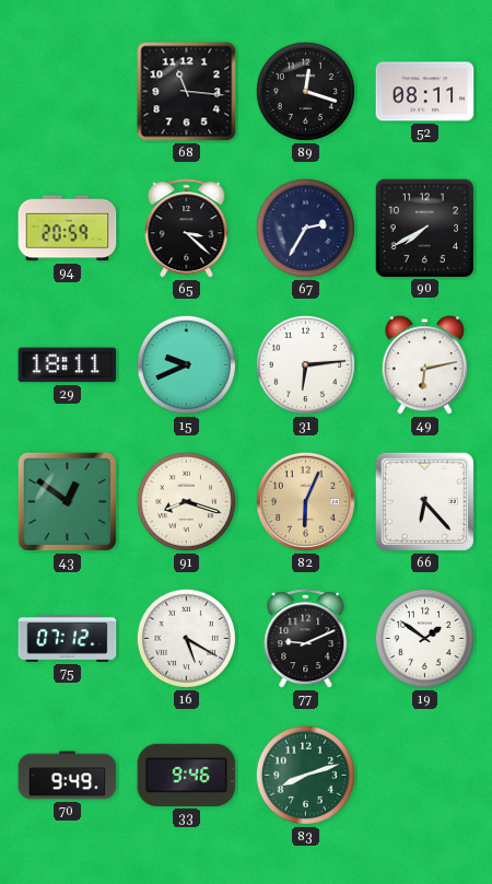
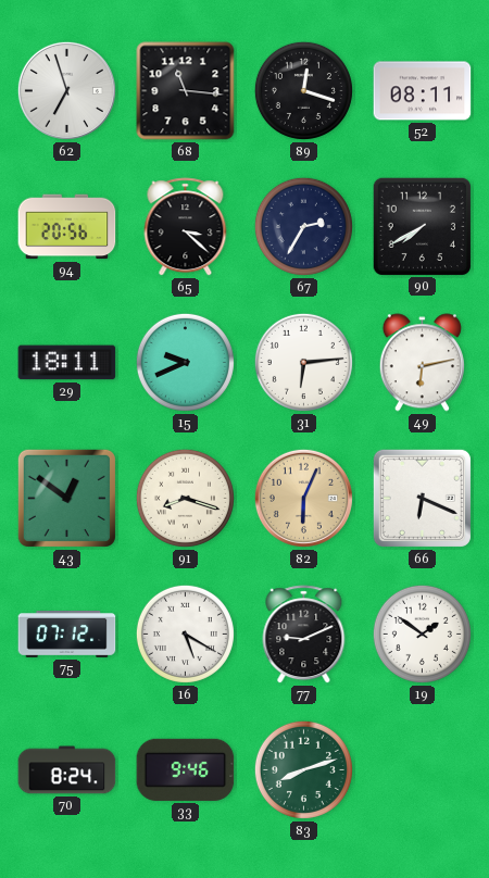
62: none -> 6:57
94: 20:59 -> 20:56
66: 6:23 -> 6:19
70: 9:49 -> 8:24
